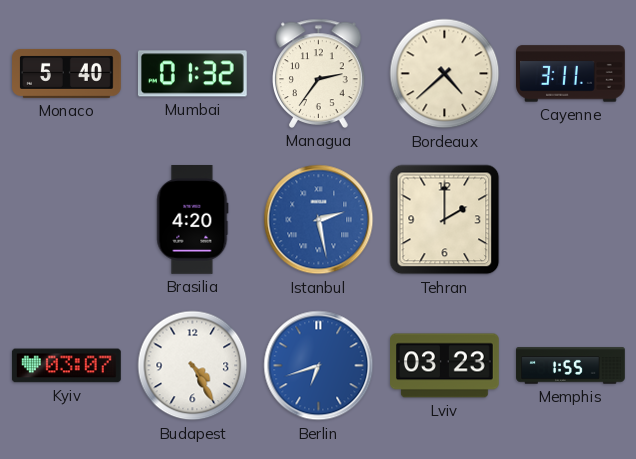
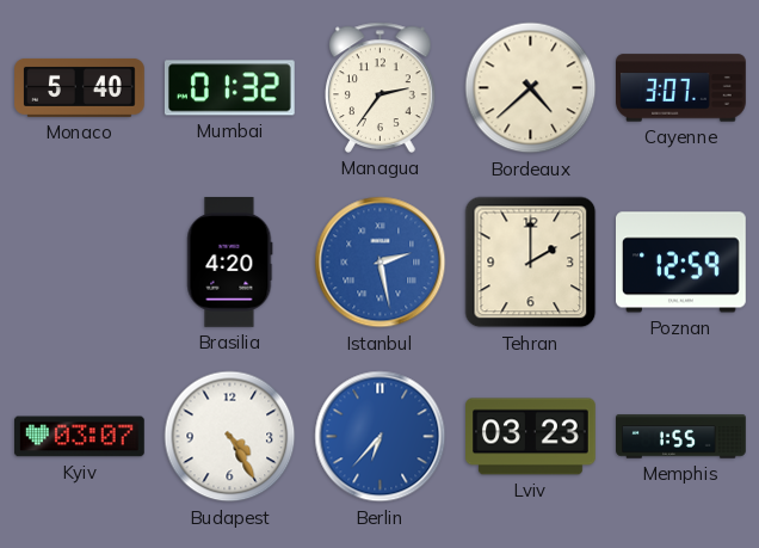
Cayenne: 3:11 -> 3:07
Poznan: none -> 12:59
Berlin: 6:42 -> 6:37
